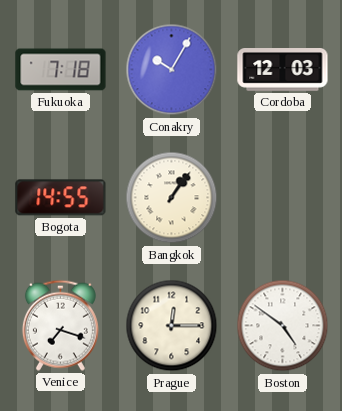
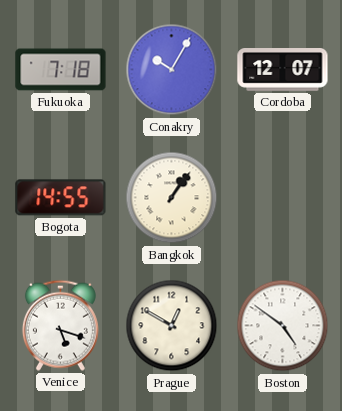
Cordoba: 12:03 -> 12:07
Venice: 7:18 -> 5:18
Prague: 12:15 -> 12:50
